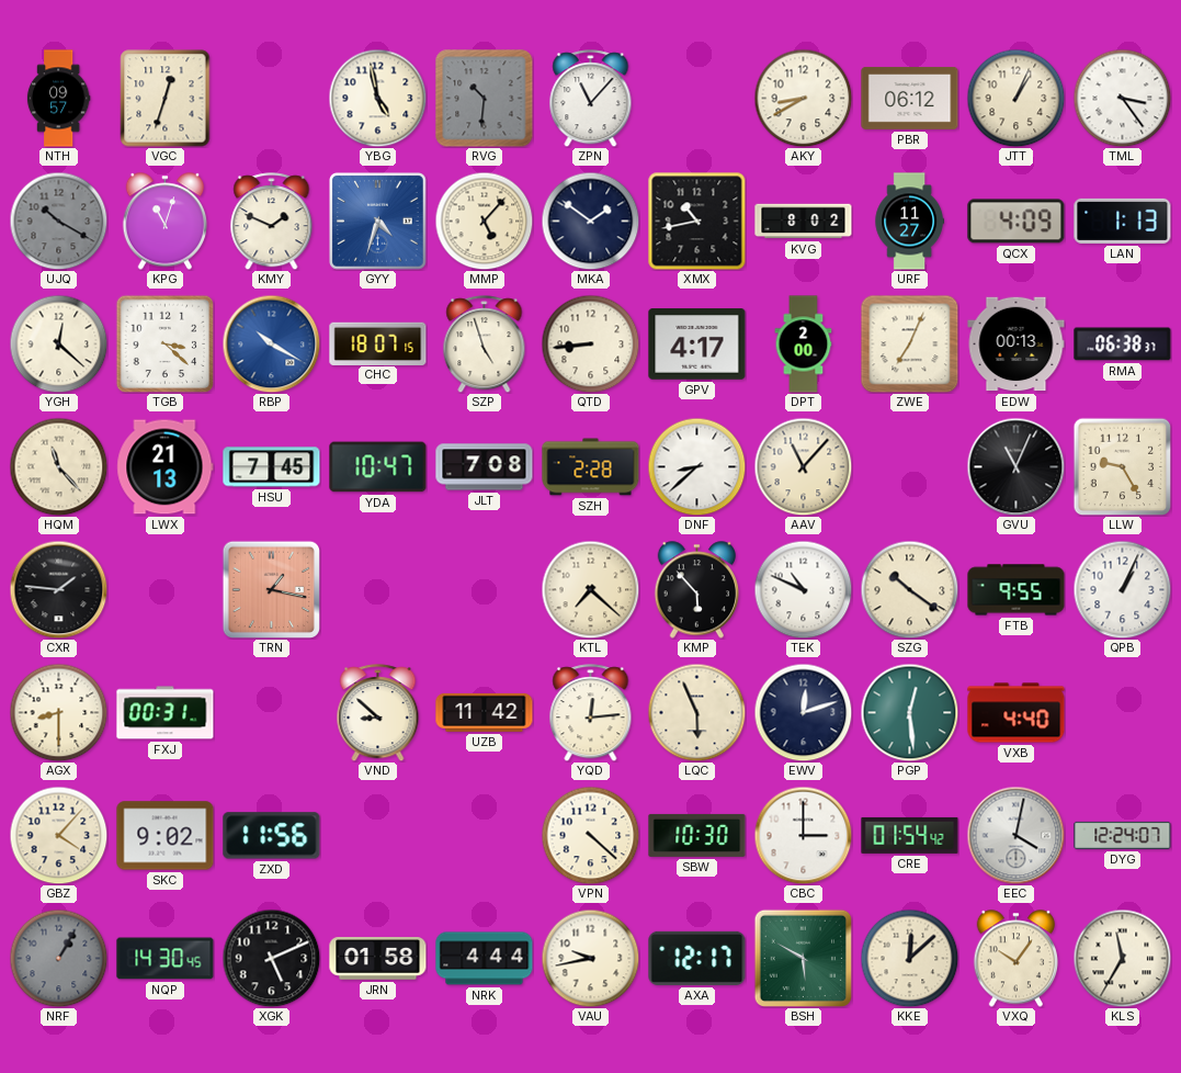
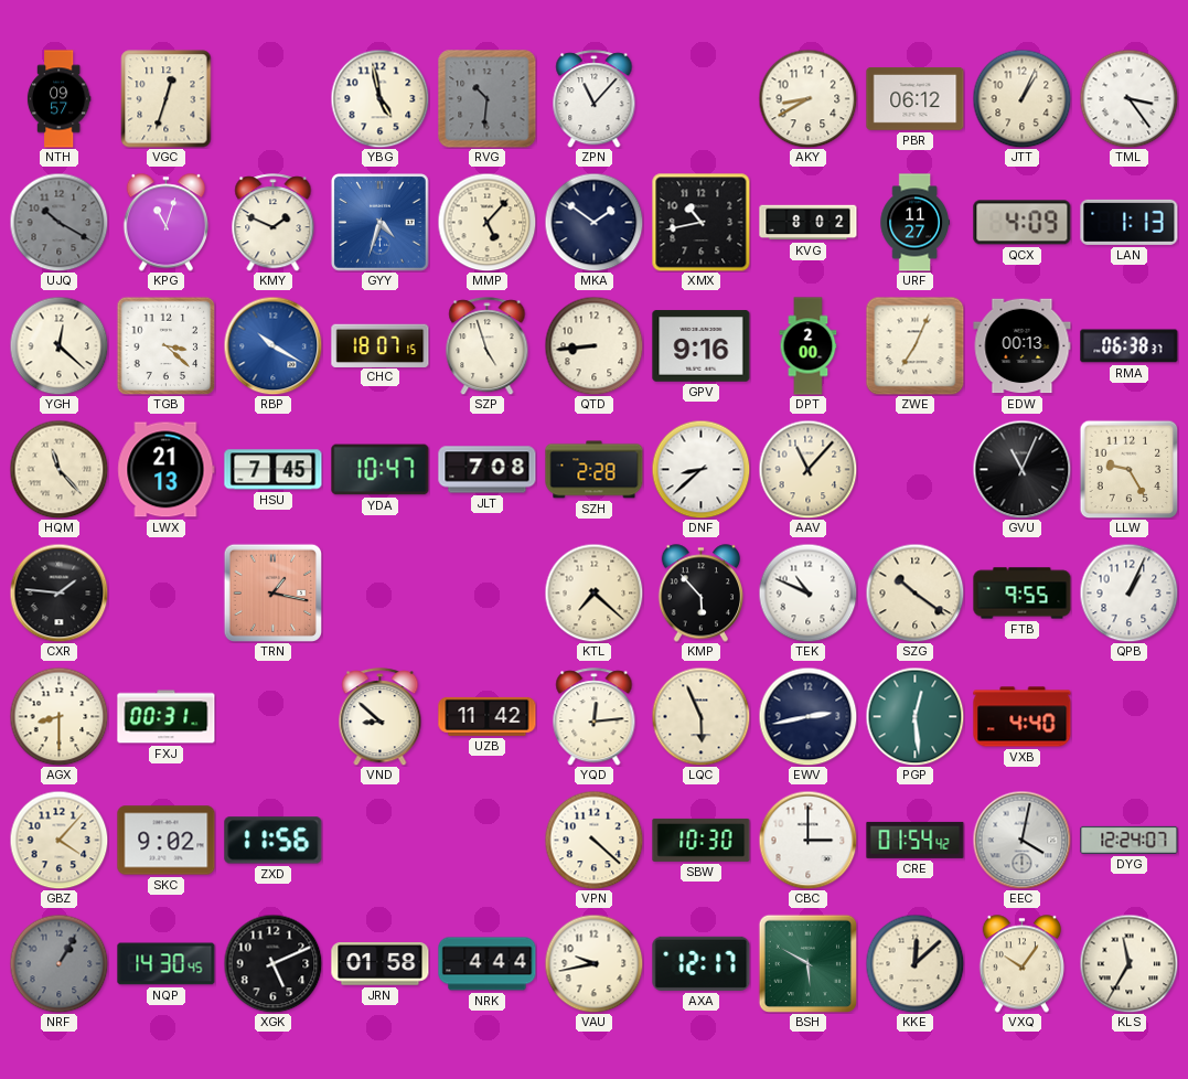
GPV: 4:17 -> 9:16
EWV: 12:12 -> 2:43
